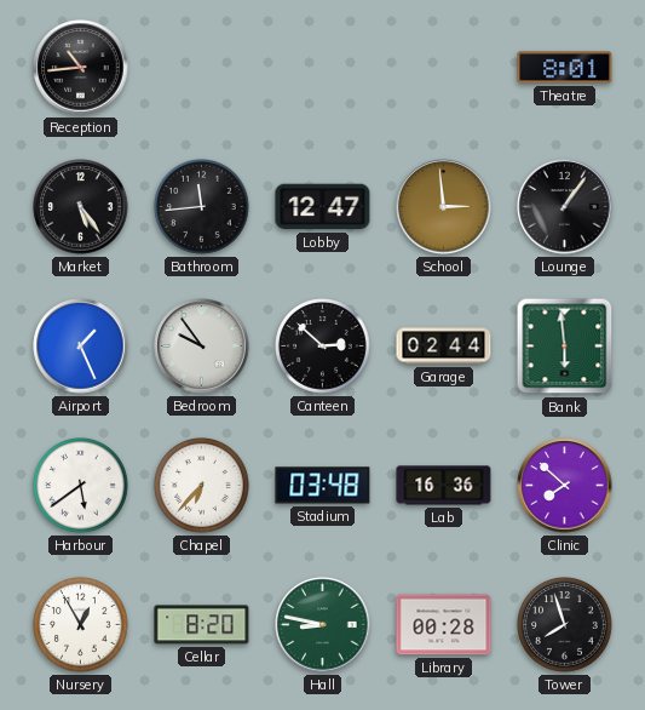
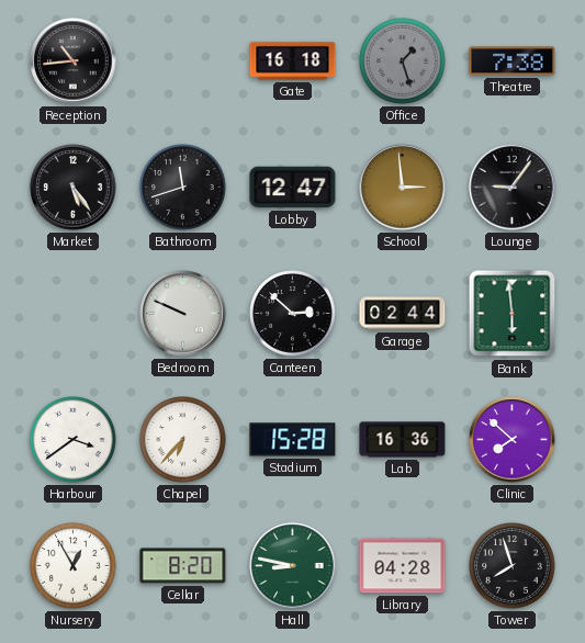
Gate: none -> 16:18
Office: none -> 1:27
Theatre: 8:01 -> 7:38
Bathroom: 11:44 -> 11:42
Lounge: 1:06 -> 9:06
Airport: 1:26 -> none
Bedroom: 9:54 -> 9:49
Harbour: 5:39 -> 3:39
Stadium: 03:48 -> 15:28
Library: 00:28 -> 04:28
